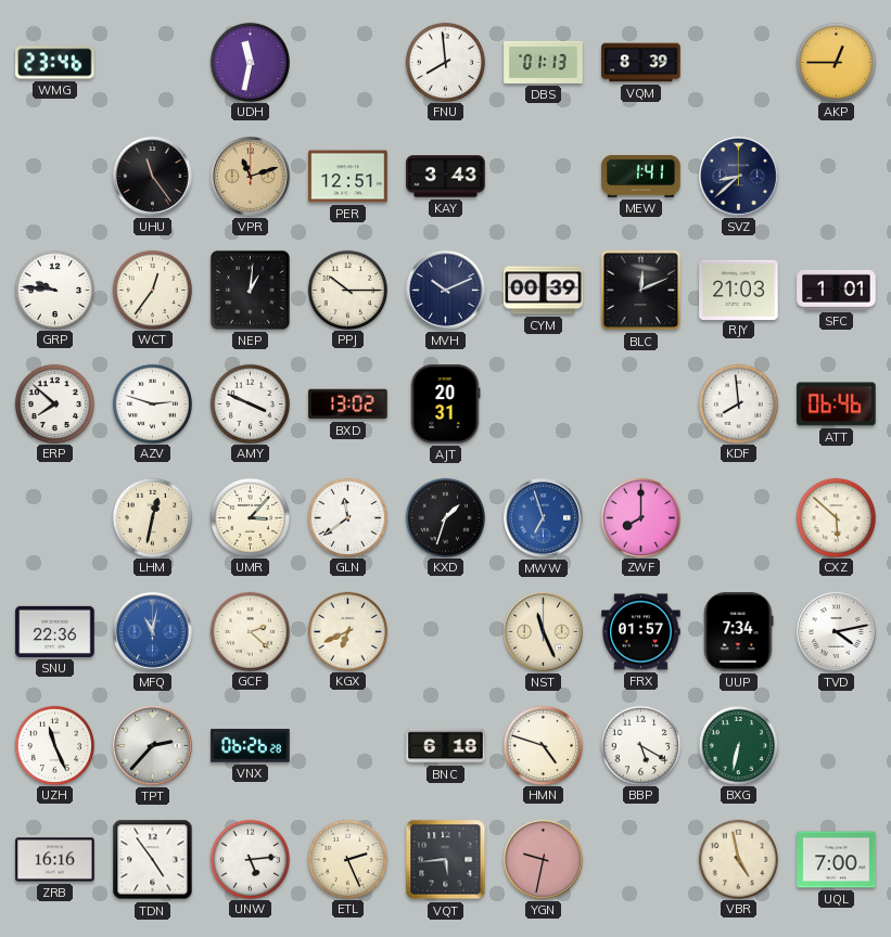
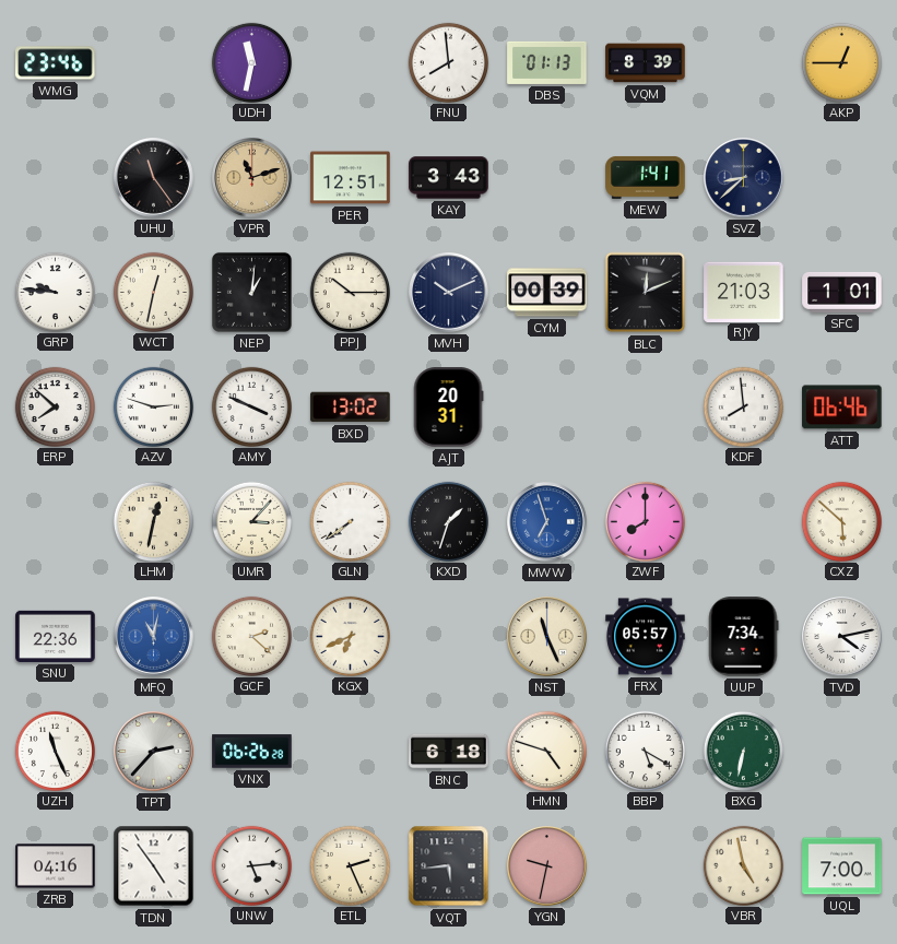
WCT: 12:36 -> 12:32
GLN: 11:39 -> 7:39
FRX: 01:57 -> 05:57
ZRB: 16:16 -> 04:16
